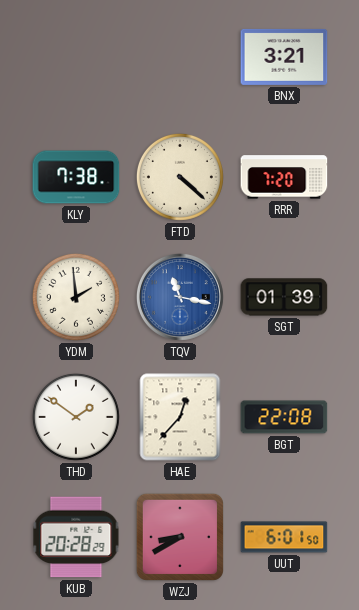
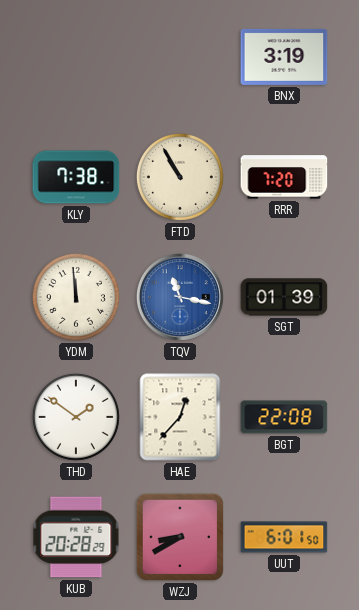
BNX: 3:21 -> 3:19
FTD: 4:22 -> 10:55
YDM: 1:59 -> 11:59
